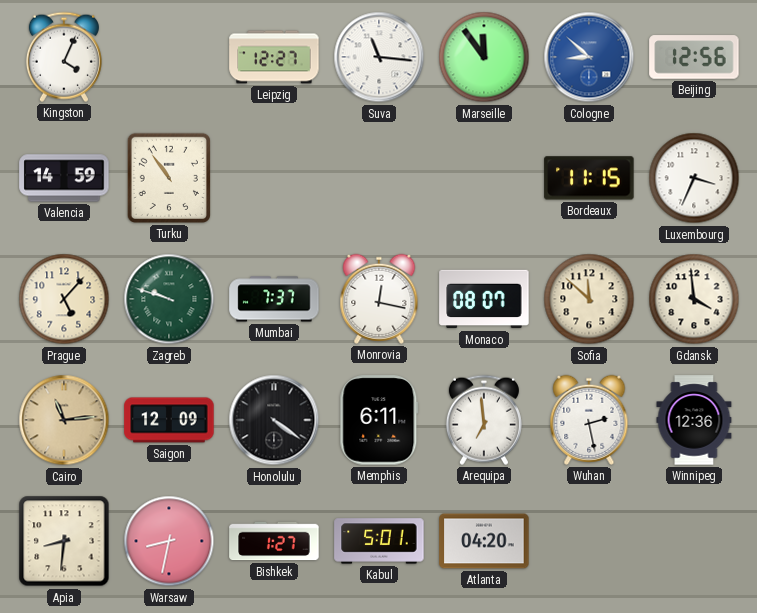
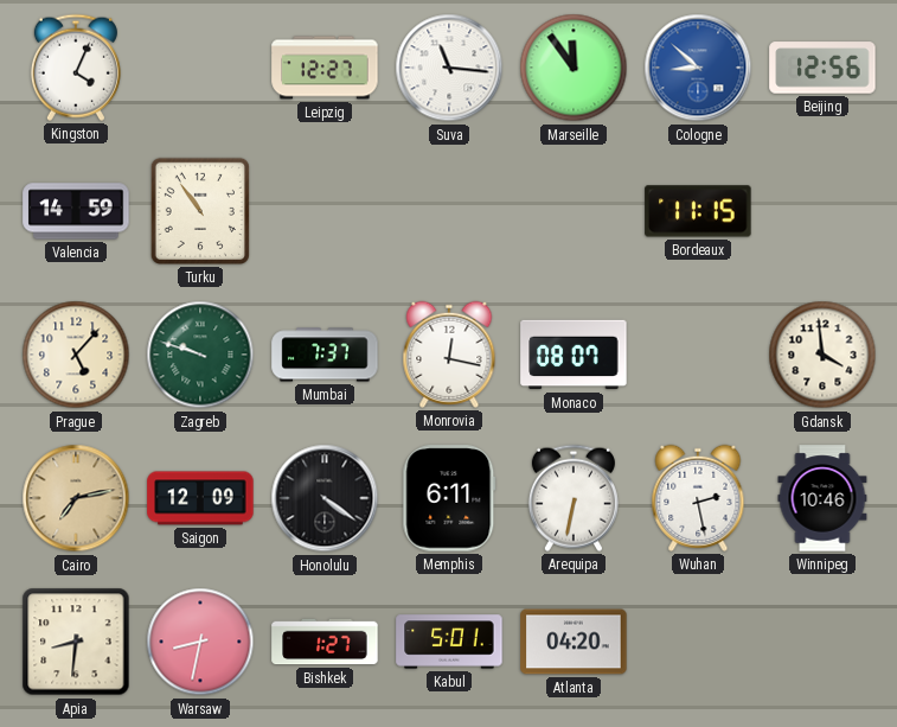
Luxembourg: 3:34 -> none
Sofia: 11:52 -> none
Cairo: 11:14 -> 7:13
Arequipa: 6:59 -> 6:32
Winnipeg: 12:36 -> 10:46
